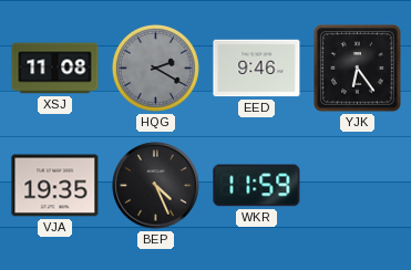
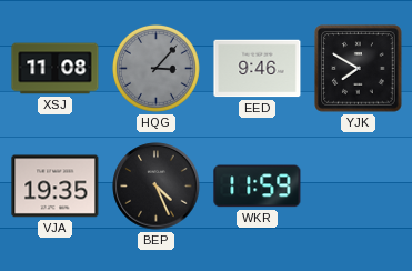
HQG: 2:20 -> 3:07
YJK: 6:24 -> 7:50
